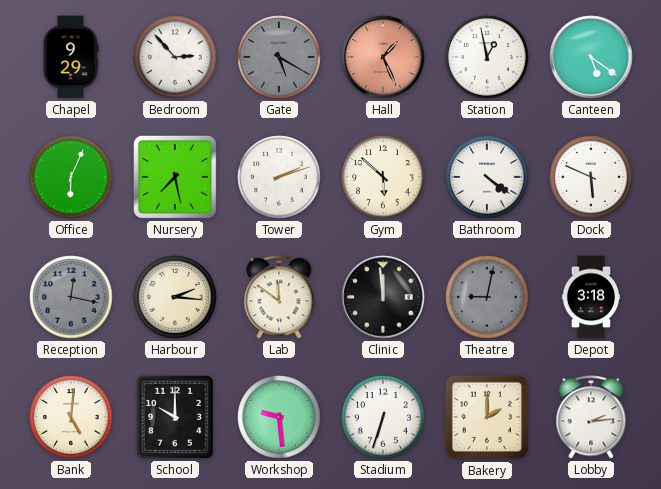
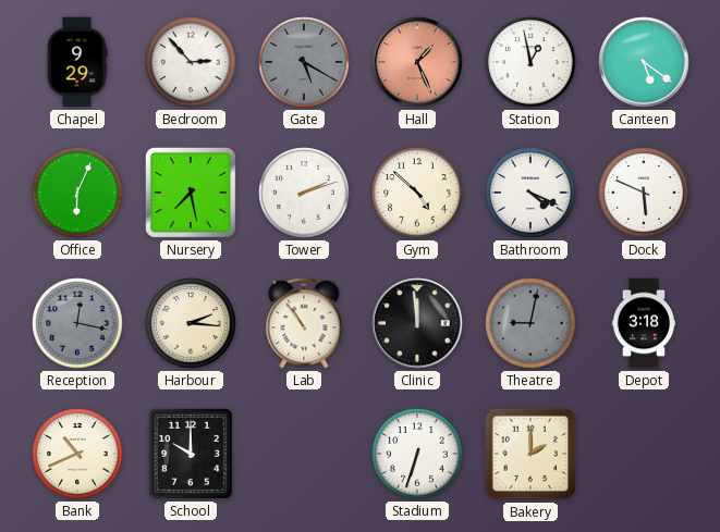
Gym: 5:52 -> 4:52
Bathroom: 4:21 -> 4:19
Lab: 11:51 -> 10:54
Bank: 5:01 -> 10:41
Workshop: 9:29 -> none
Lobby: 2:14 -> none
